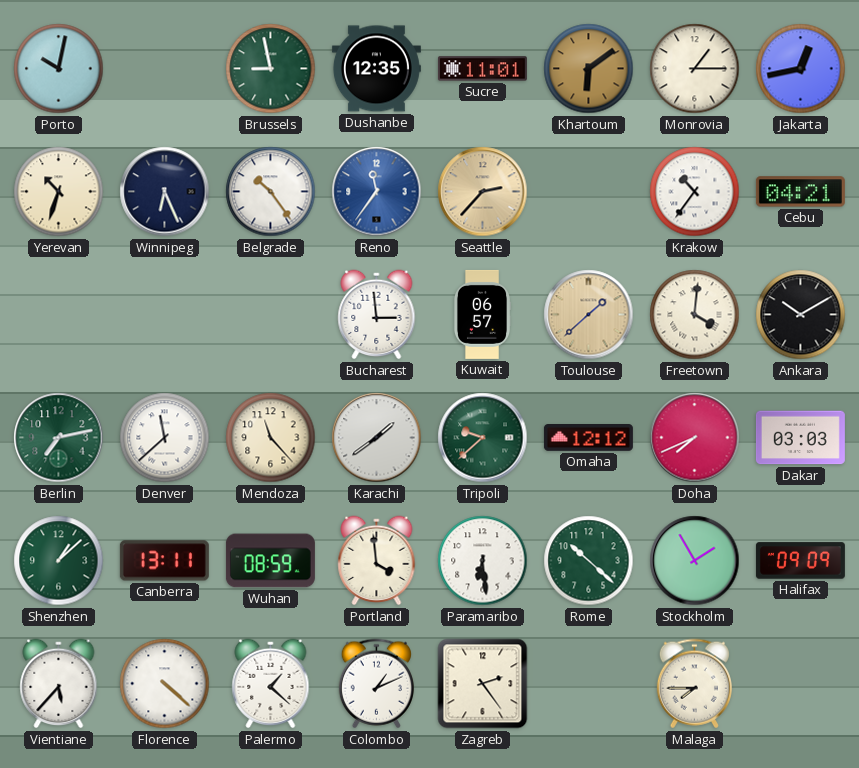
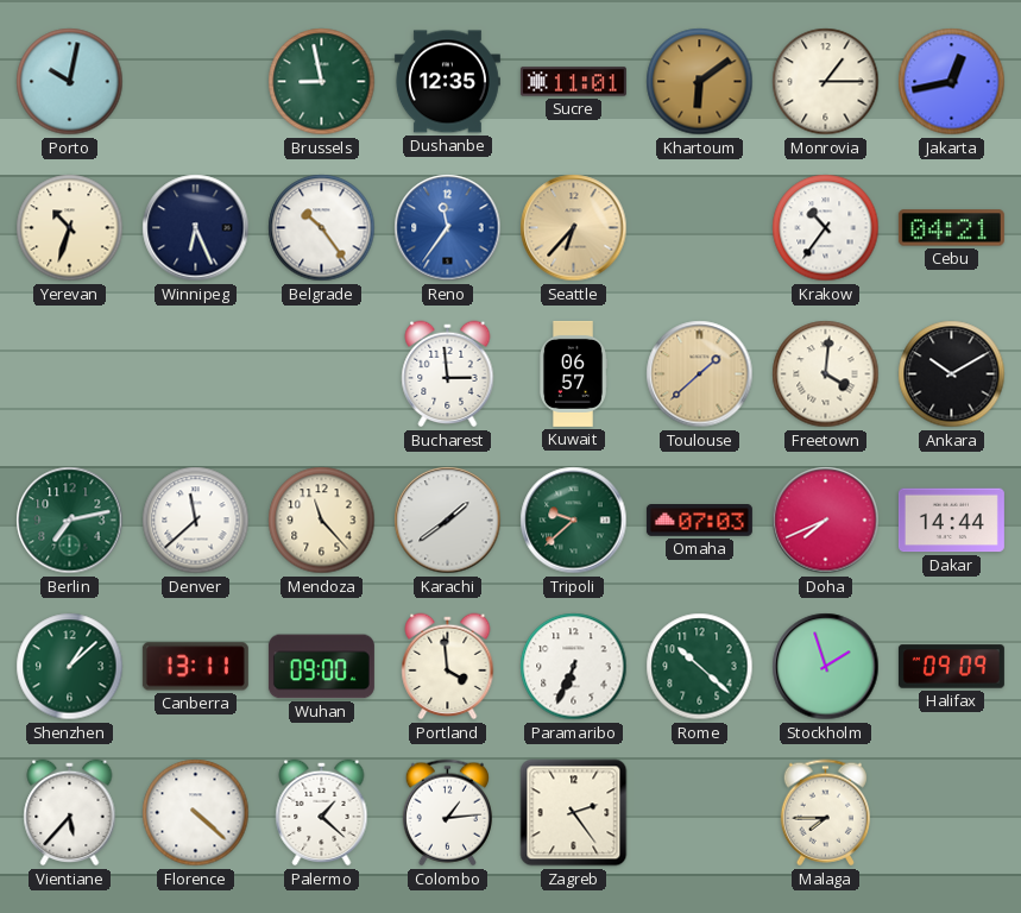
Seattle: 2:37 -> 6:37
Omaha: 12:12 -> 07:03
Dakar: 03:03 -> 14:44
Wuhan: 08:59 -> 09:00
Paramaribo: 6:29 -> 6:34
Stockholm: 1:55 -> 1:57
Colombo: 1:11 -> 1:14
